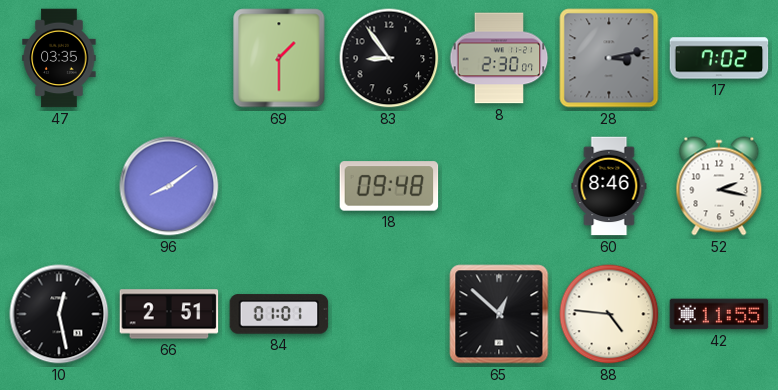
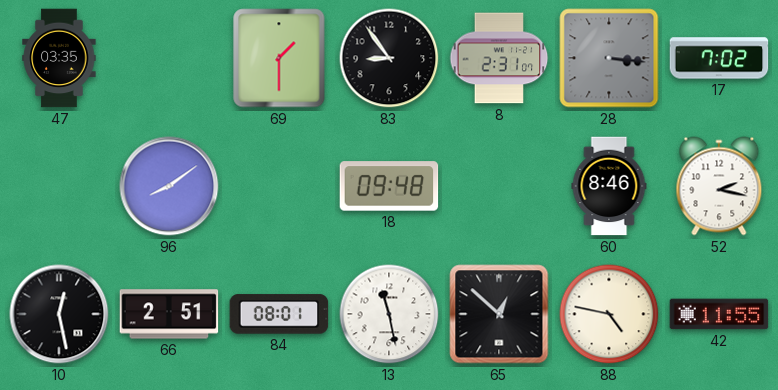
8: 2:30 -> 2:31
28: 3:13 -> 3:16
84: 01:01 -> 08:01
13: none -> 11:28
88: 4:46 -> 4:47
